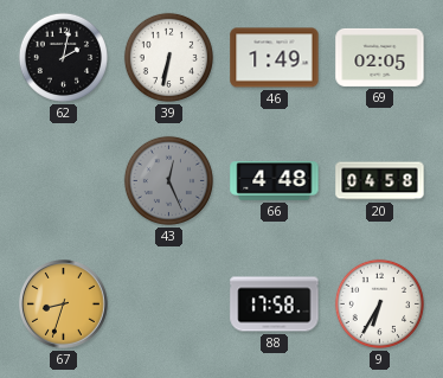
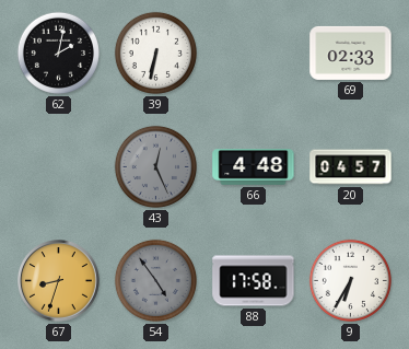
46: 1:49 -> none
69: 02:05 -> 02:33
20: 04:58 -> 04:57
54: none -> 4:54
